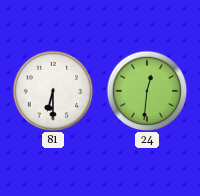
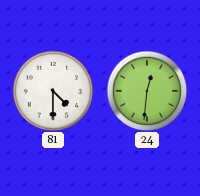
81: 6:30 -> 4:30
